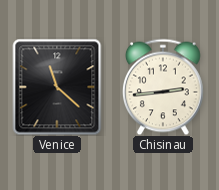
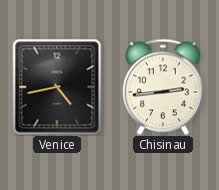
Venice: 11:22 -> 4:43
